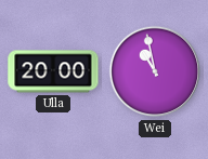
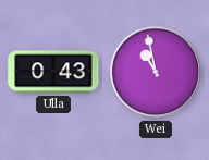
Ulla: 20:00 -> 0:43
